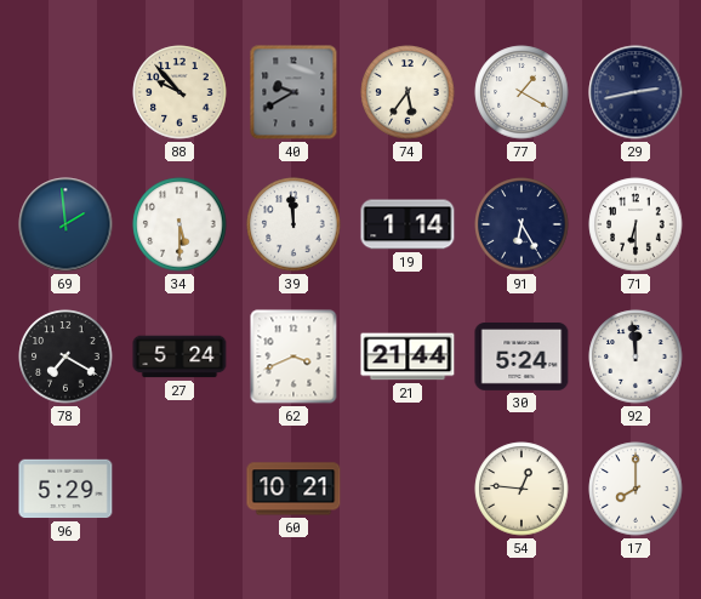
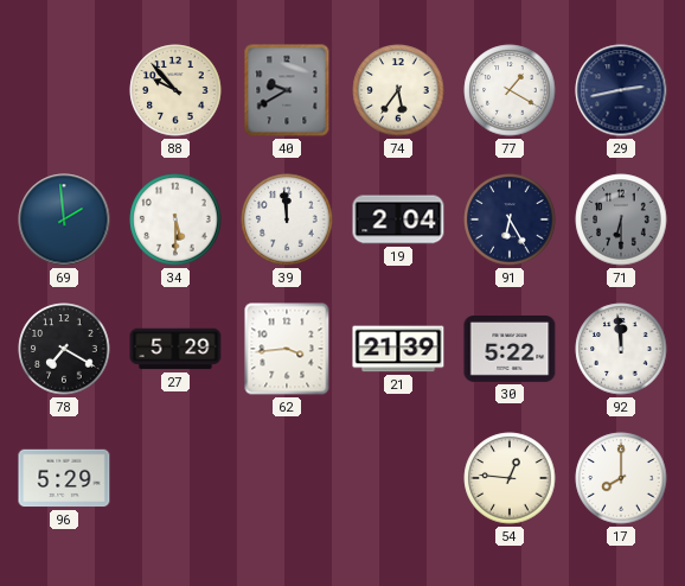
19: 1:14 -> 2:04
71 dial: white -> grey
27: 5:24 -> 5:29
62: 3:41 -> 3:44
21: 21:44 -> 21:39
30: 5:24 -> 5:22
60: 10:21 -> none
